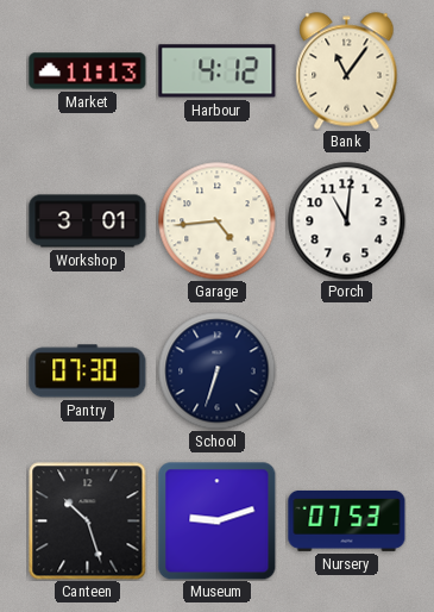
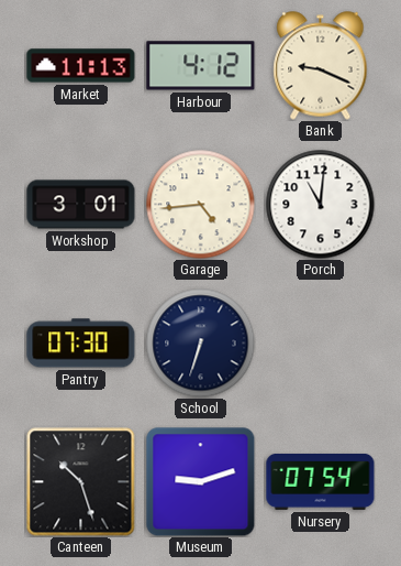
Bank: 11:06 -> 9:19
Nursery: 07:53 -> 07:54
